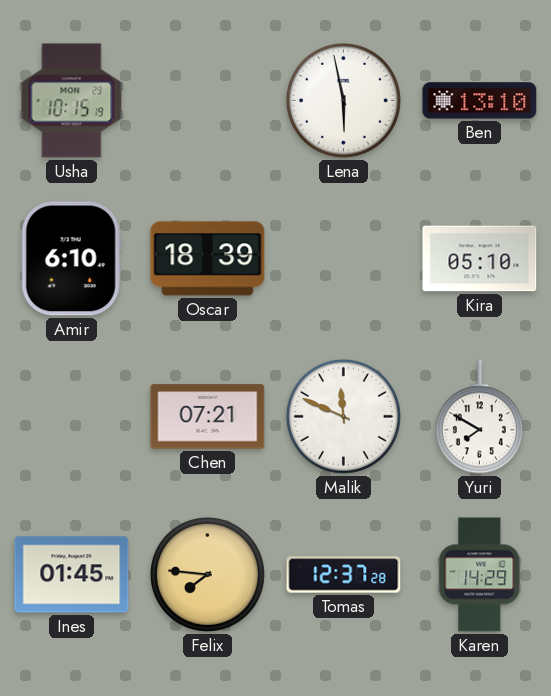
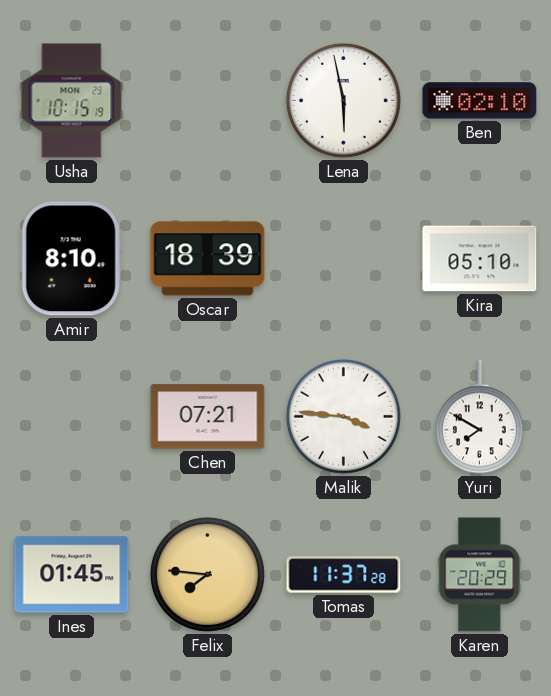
Ben: 13:10 -> 02:10
Amir: 6:10 -> 8:10
Malik: 11:49 -> 3:46
Tomas: 12:37 -> 11:37
Karen: 14:29 -> 20:29
